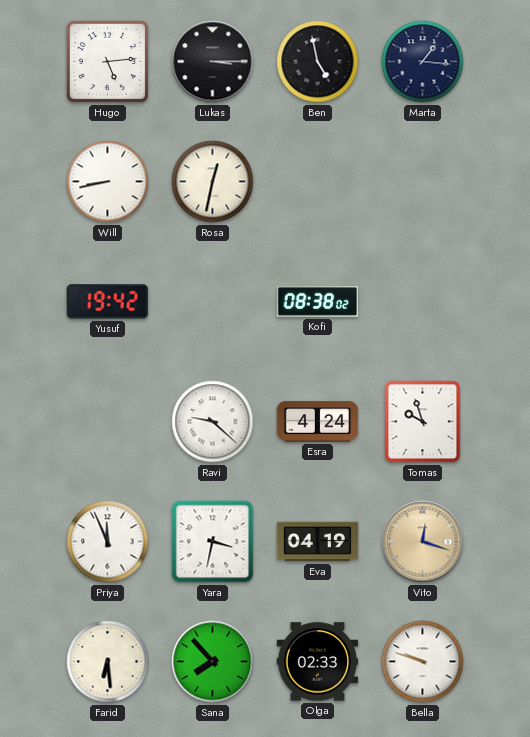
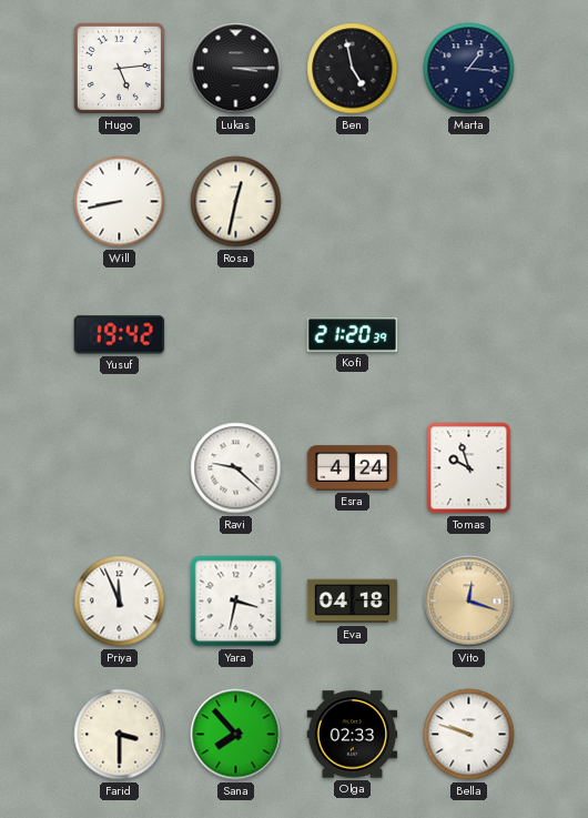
Kofi: 08:38 -> 21:20
Eva: 04:19 -> 04:18
Farid: 6:29 -> 3:30
